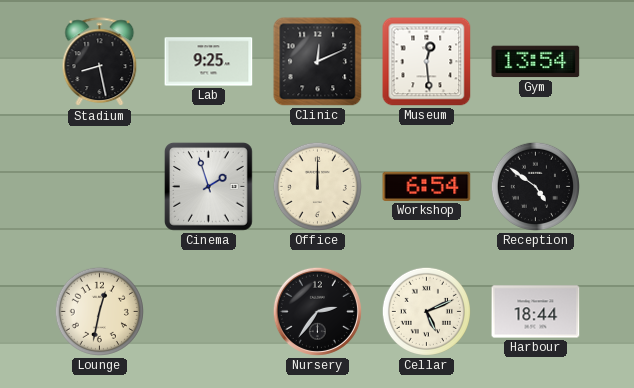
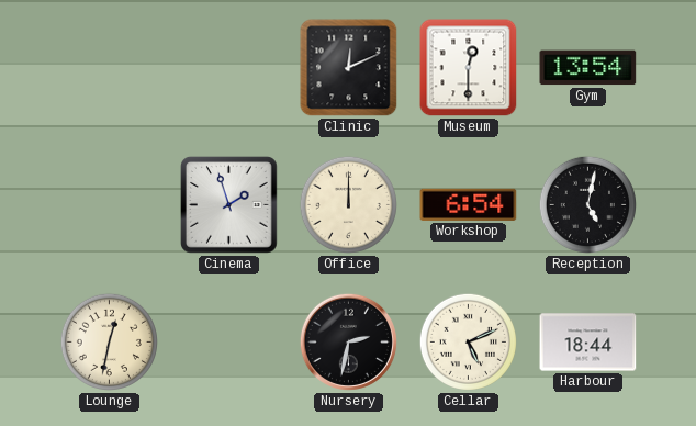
Stadium: 8:28 -> none
Lab: 9:25 -> none
Museum: 12:29 -> 12:30
Reception: 4:51 -> 5:02
Nursery: 2:36 -> 2:32
